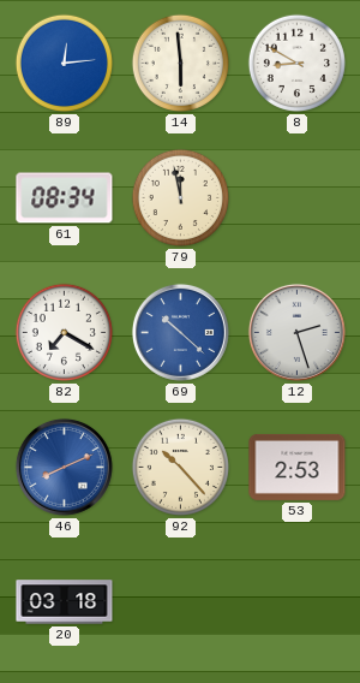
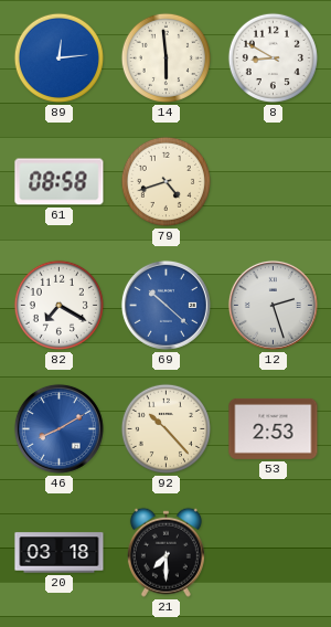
61: 08:34 -> 08:58
79: 11:58 -> 4:42
46: 8:11 -> 8:10
21: none -> 7:30
